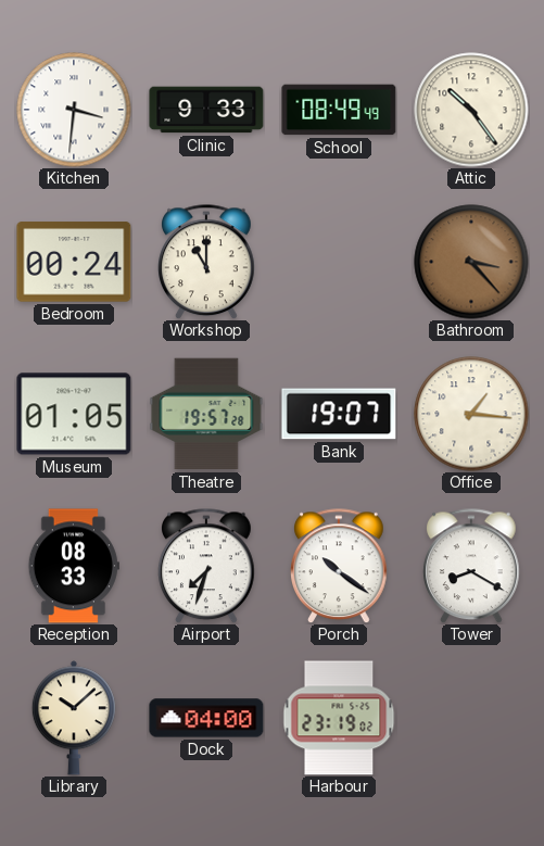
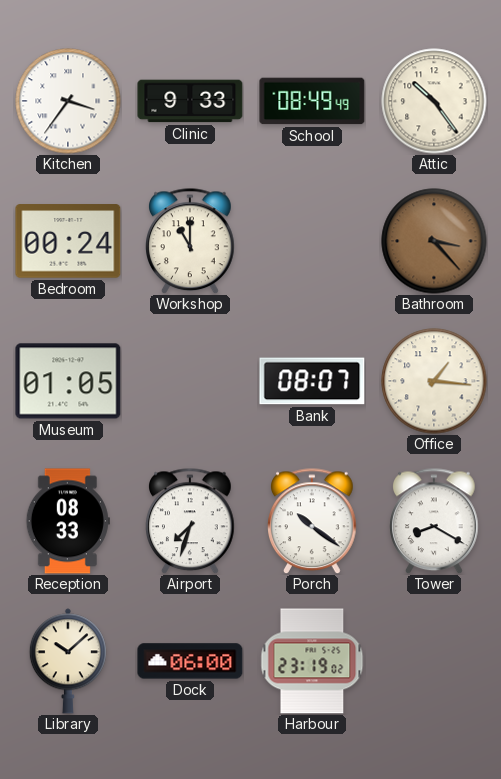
Kitchen: 3:31 -> 3:36
Theatre: 19:57 -> none
Bank: 19:07 -> 08:07
Dock: 04:00 -> 06:00
